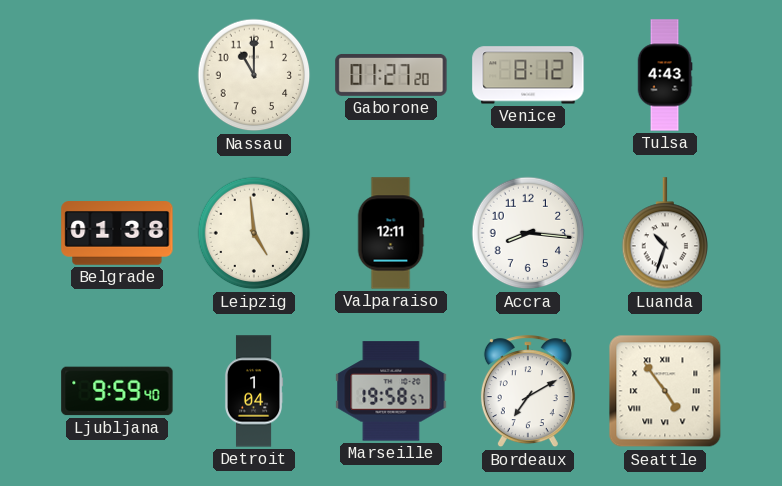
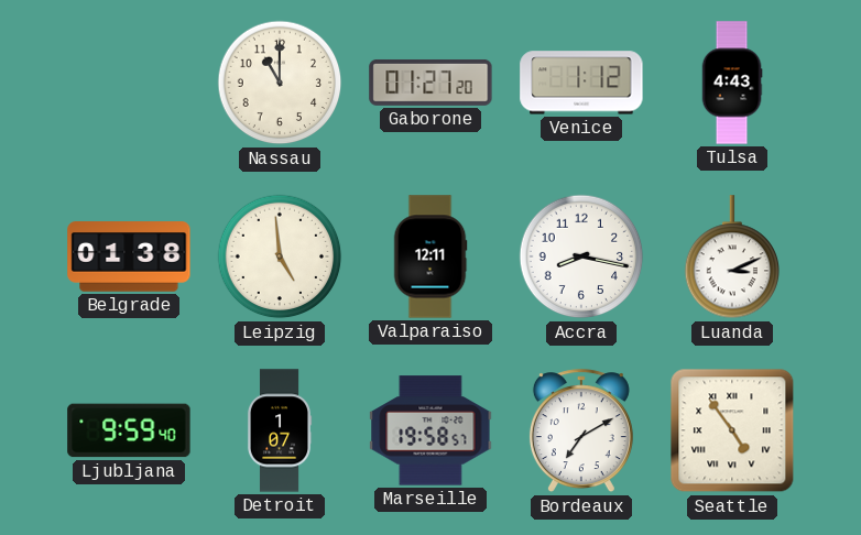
Venice: 8:12 -> 1:12
Accra: 8:16 -> 8:17
Luanda: 10:33 -> 3:11
Detroit: 1:04 -> 1:07
